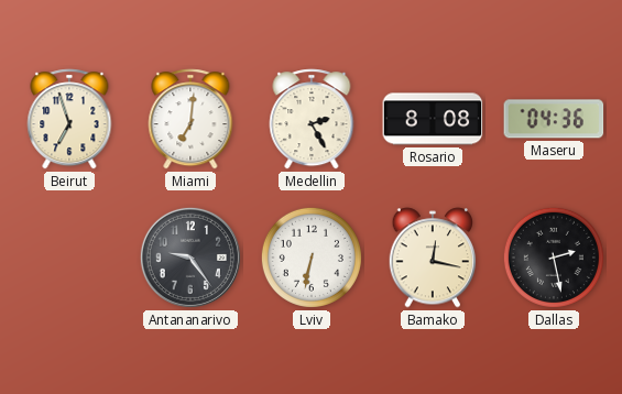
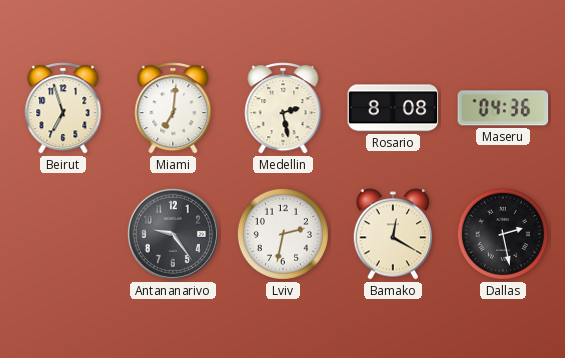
Medellin: 2:25 -> 2:28
Lviv: 6:32 -> 2:32
Bamako: 12:17 -> 12:20
